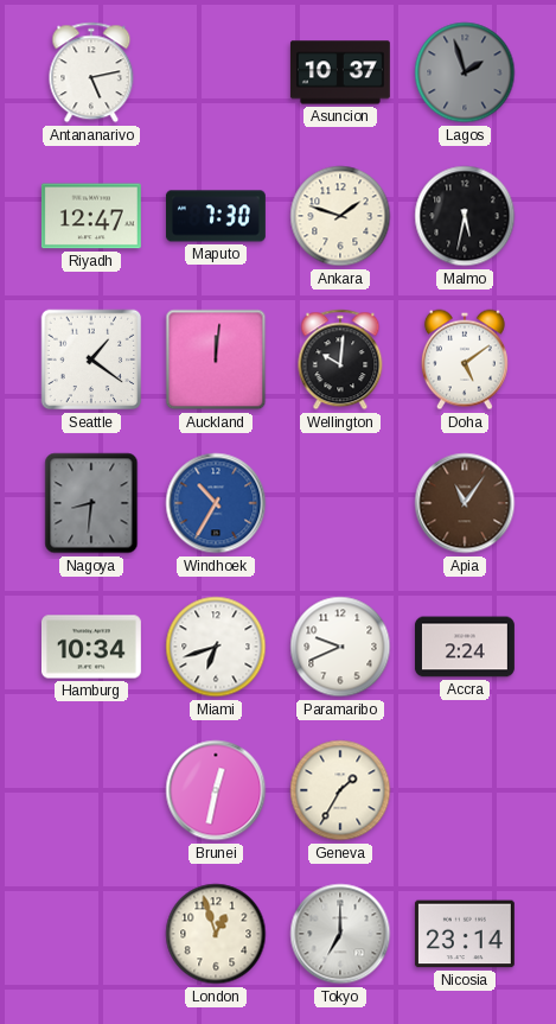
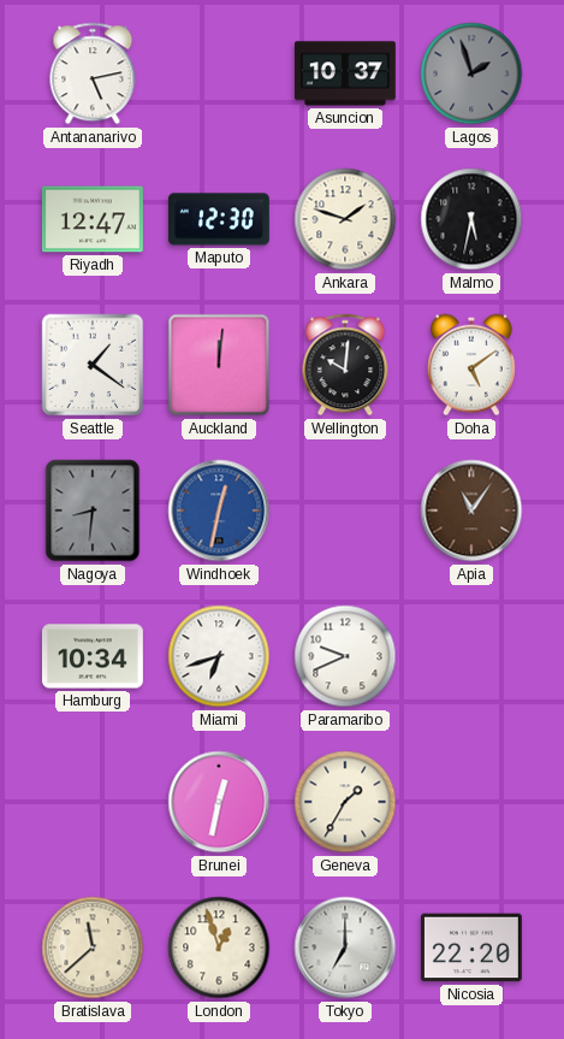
Maputo: 7:30 -> 12:30
Windhoek: 10:35 -> 12:32
Accra: 2:24 -> none
Bratislava: none -> 11:38
Nicosia: 23:14 -> 22:20
